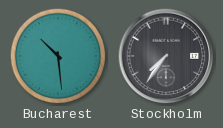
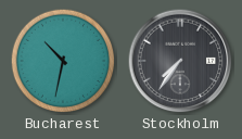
Bucharest: 10:29 -> 10:32
